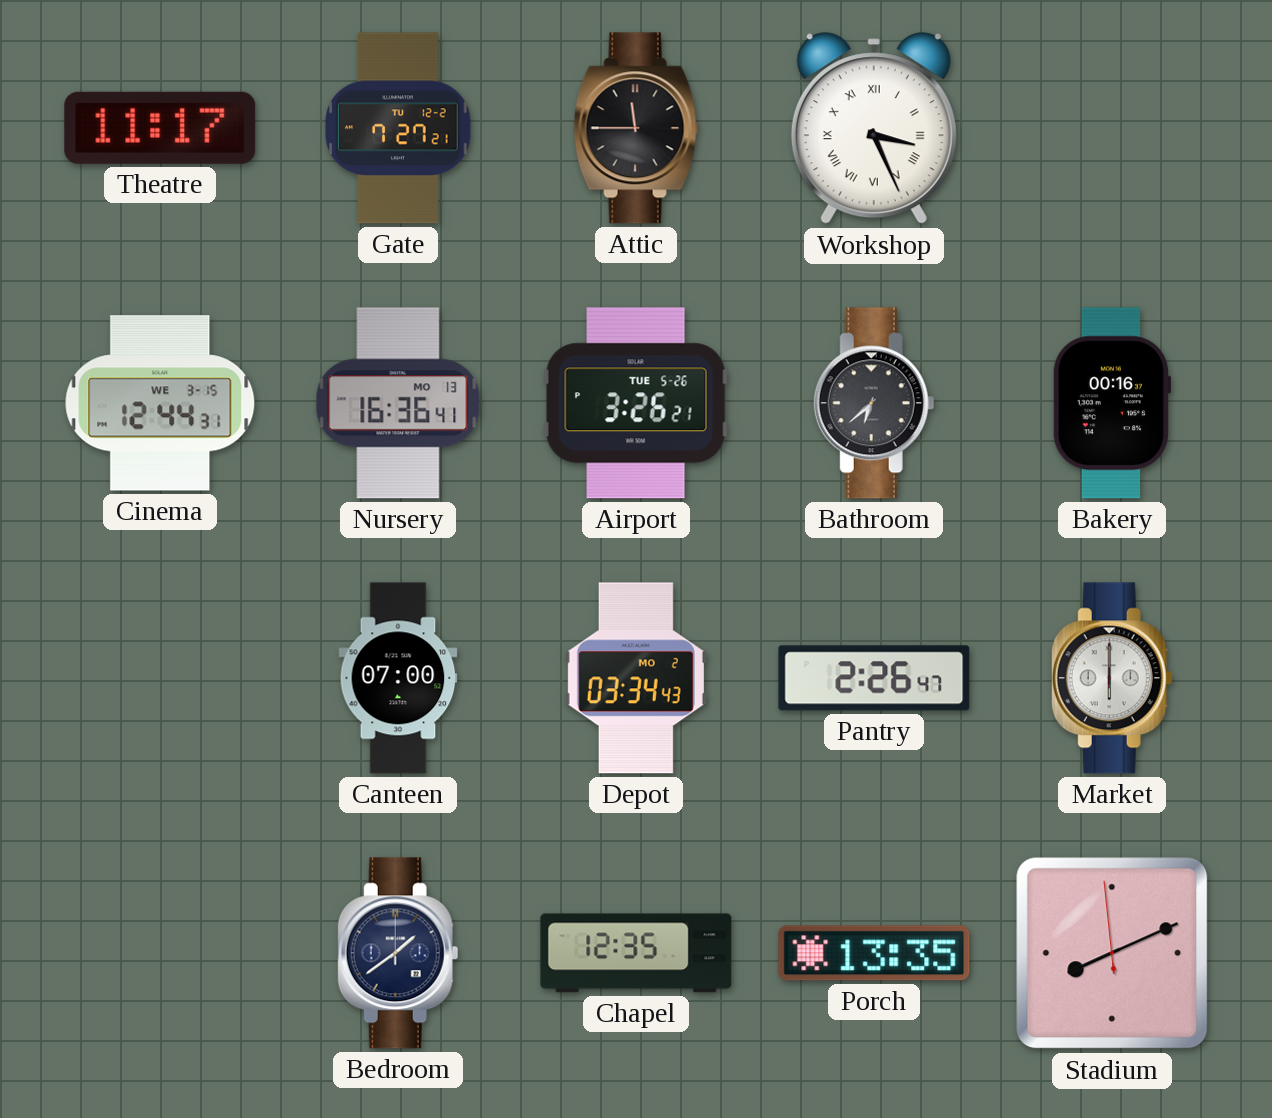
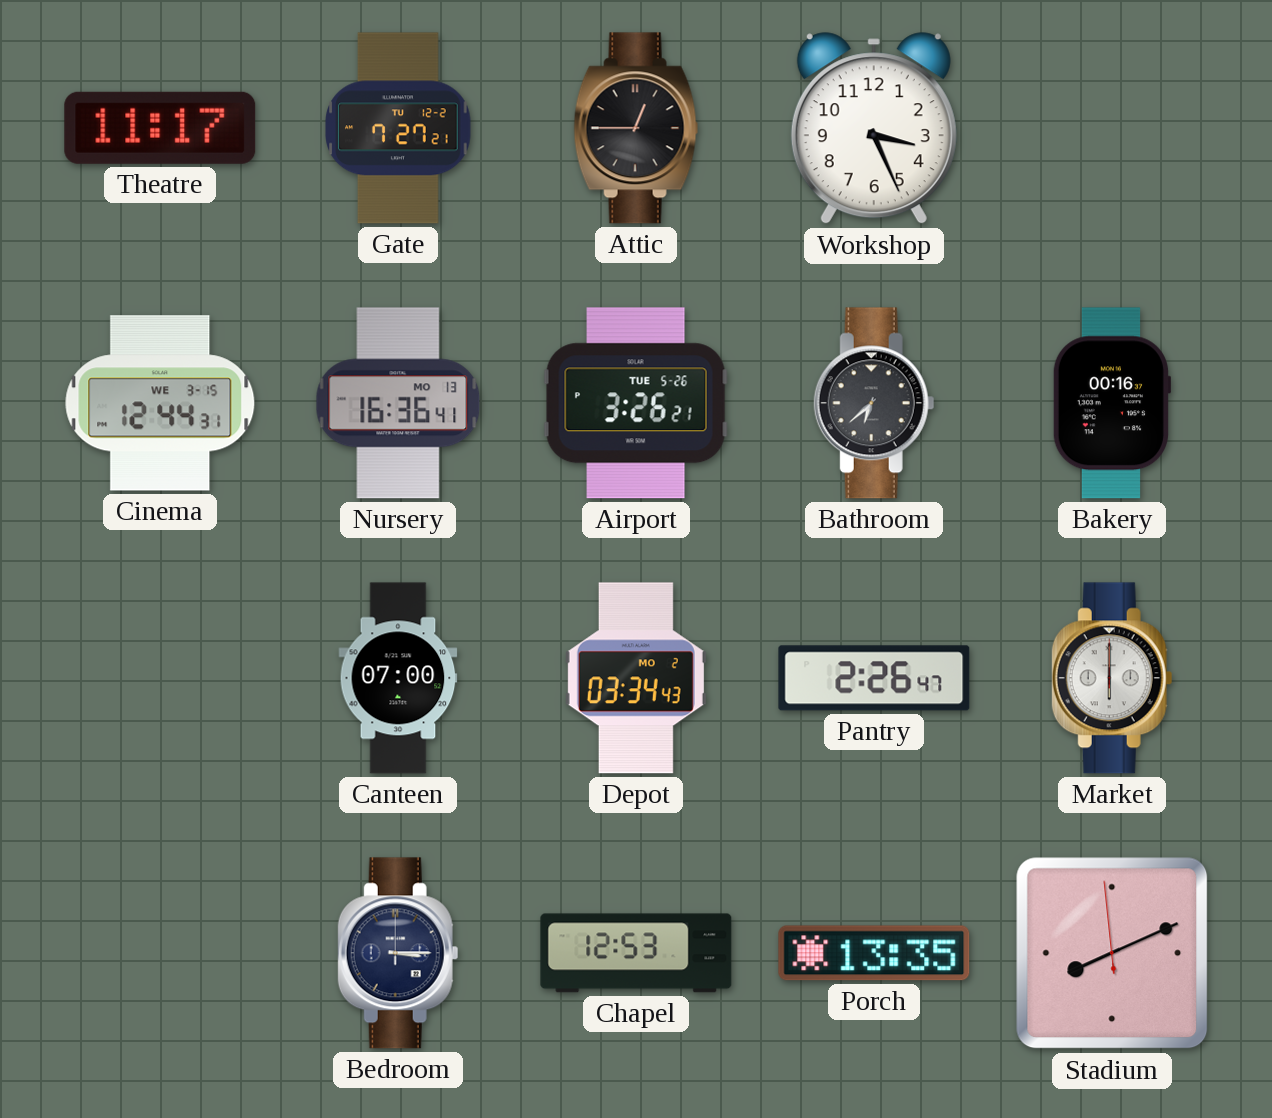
Attic: 11:45 -> 12:45
Workshop numerals: Roman -> Arabic
Bedroom: 1:39 -> 3:15
Chapel: 12:35 -> 12:53
